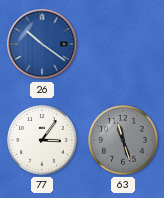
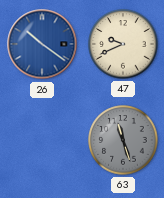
47: none -> 9:41
77: 3:06 -> none
